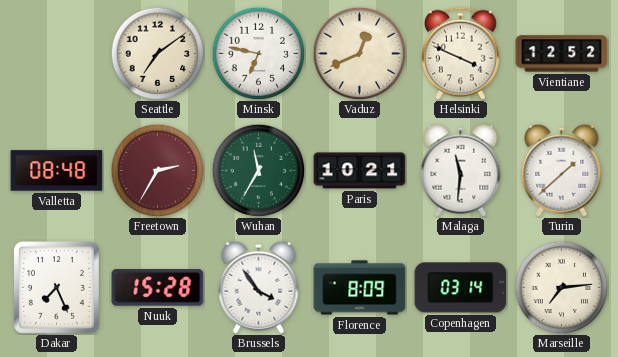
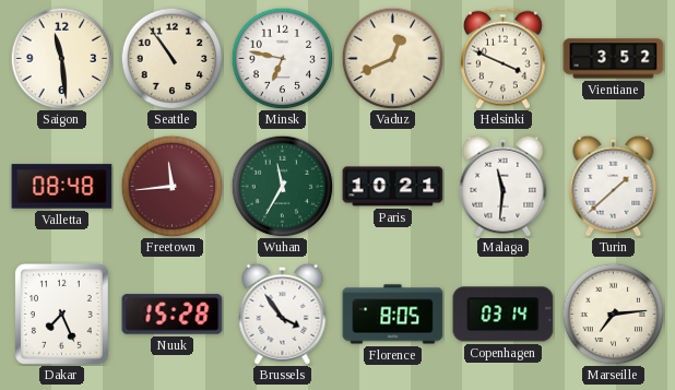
Saigon: none -> 11:29
Seattle: 7:09 -> 10:54
Vientiane: 12:52 -> 3:52
Freetown: 2:35 -> 11:44
Florence: 8:09 -> 8:05
